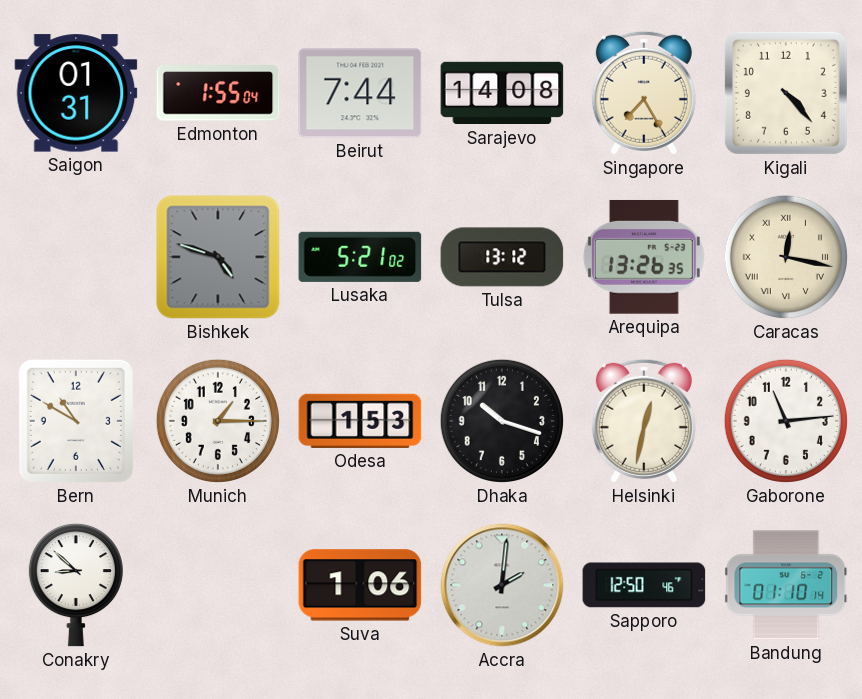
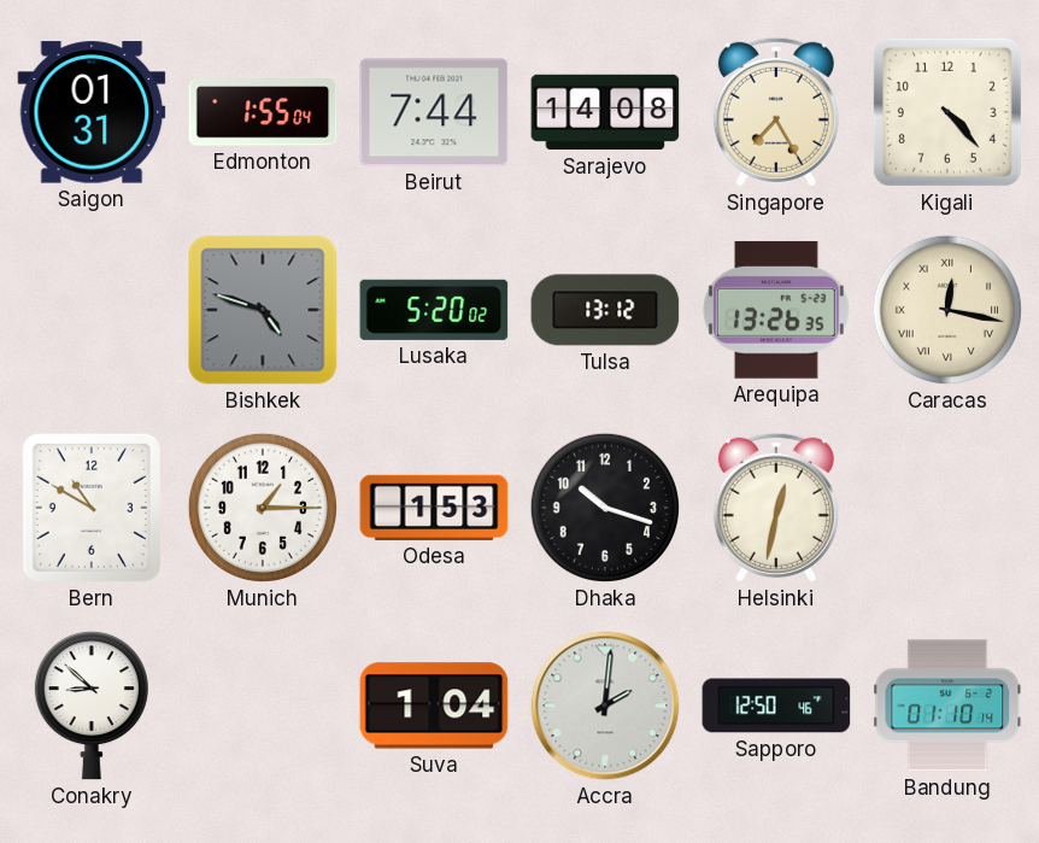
Lusaka: 5:21 -> 5:20
Gaborone: 11:14 -> none
Suva: 1:06 -> 1:04
